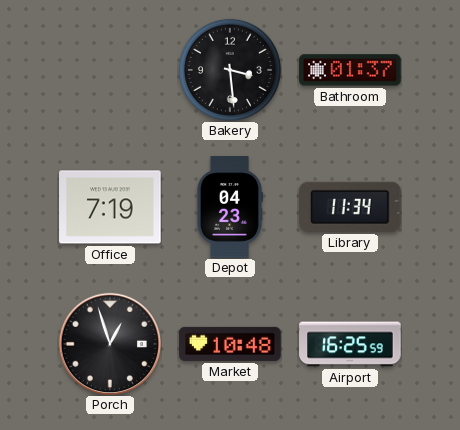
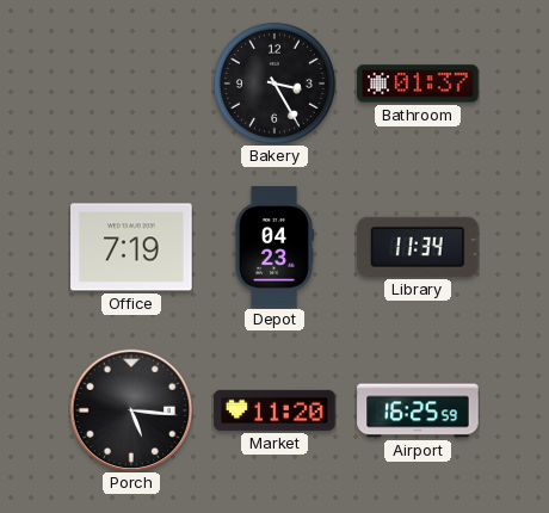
Bakery: 3:29 -> 3:25
Porch: 12:57 -> 5:16
Market: 10:48 -> 11:20
